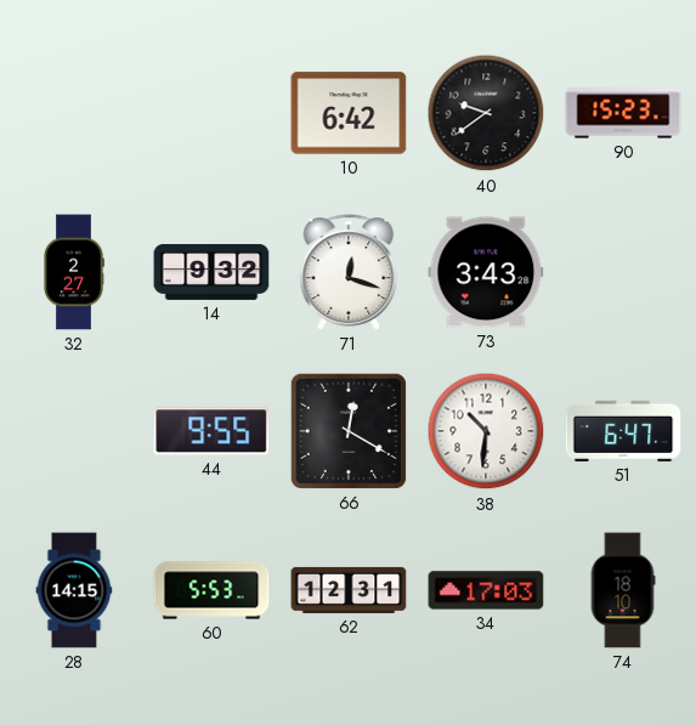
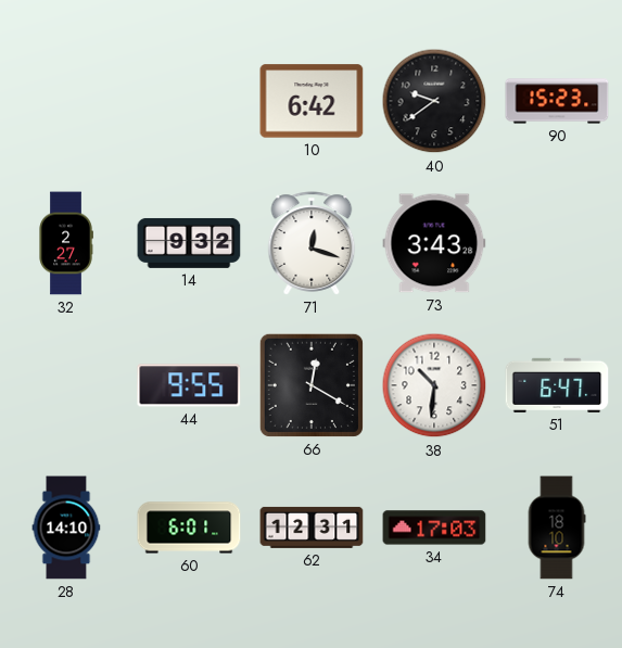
28: 14:15 -> 14:10
60: 5:53 -> 6:01
